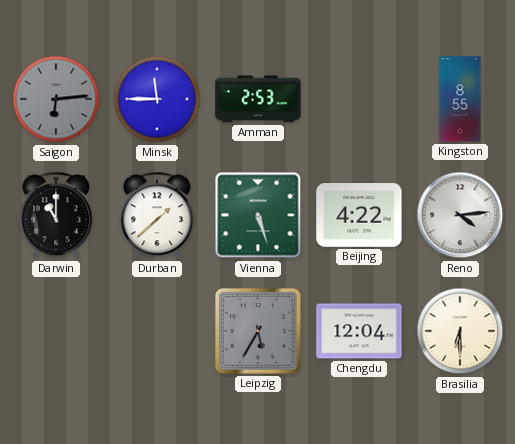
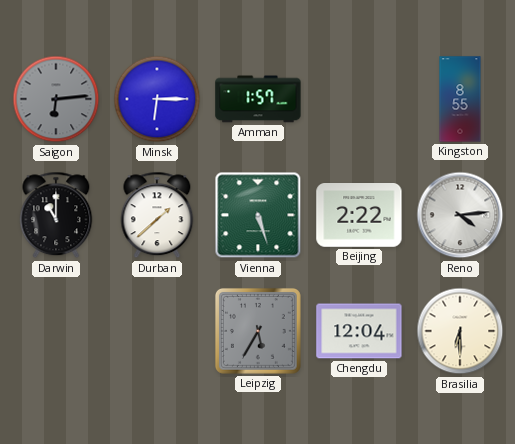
Minsk: 11:45 -> 6:15
Amman: 2:53 -> 1:57
Beijing: 4:22 -> 2:22
